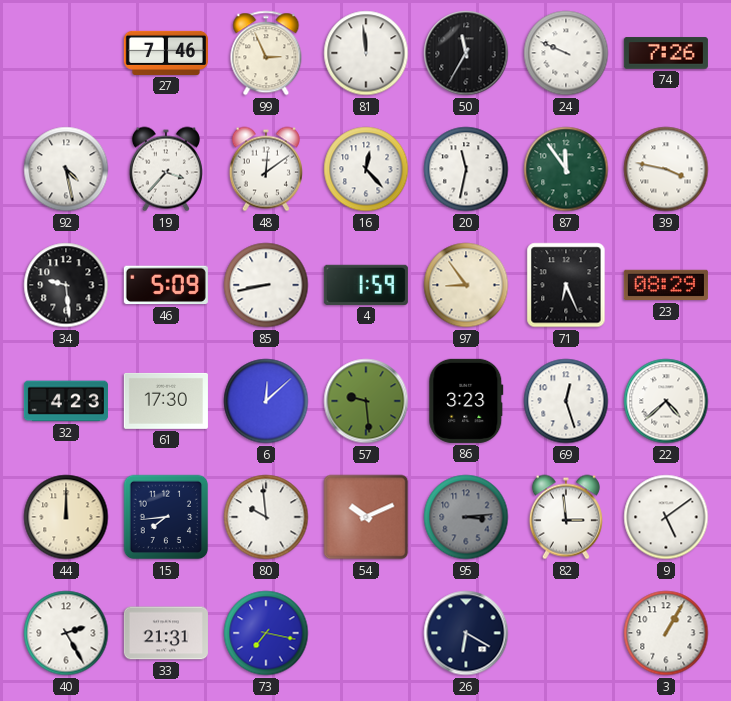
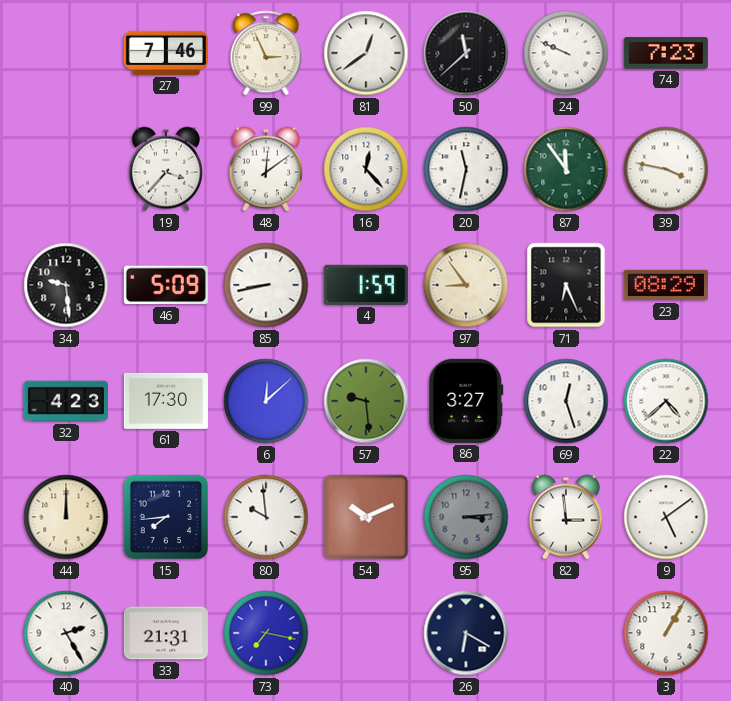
81: 11:59 -> 12:39
50: 11:35 -> 11:38
74: 7:26 -> 7:23
92: 4:28 -> none
86: 3:23 -> 3:27
